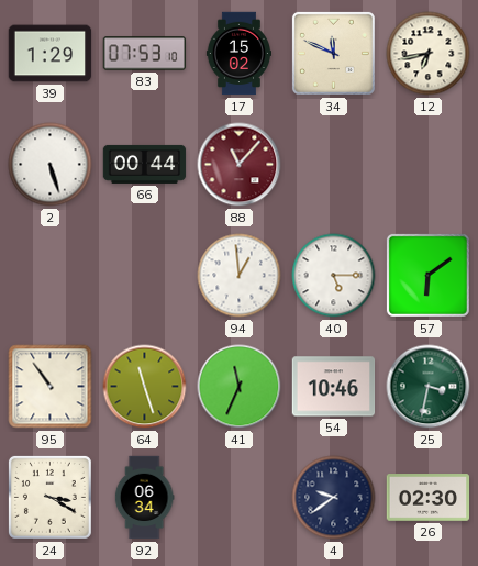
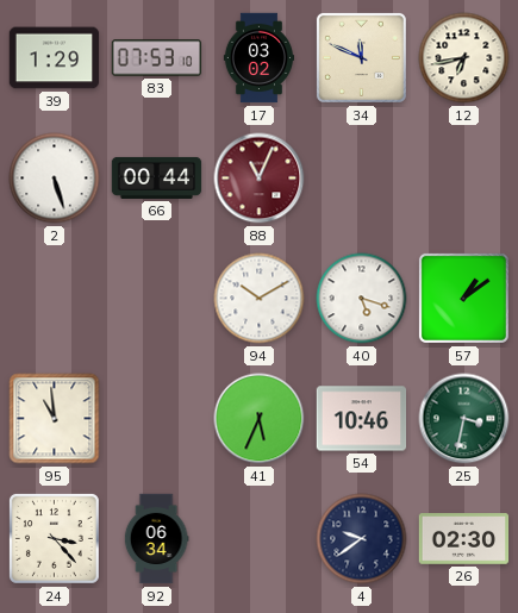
17: 15:02 -> 03:02
88: 11:07 -> 11:04
94: 12:59 -> 10:10
40: 5:15 -> 5:18
57: 6:09 -> 1:09
95: 10:54 -> 10:59
64: 11:27 -> none
41: 11:34 -> 5:34
24: 3:20 -> 3:23
